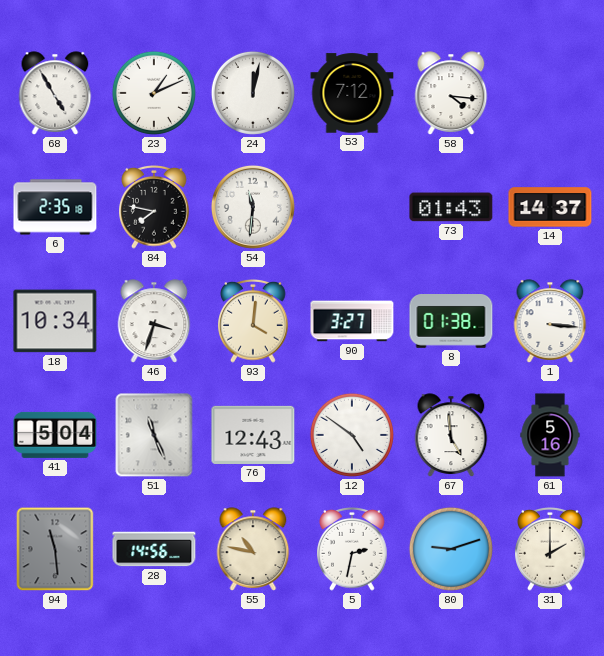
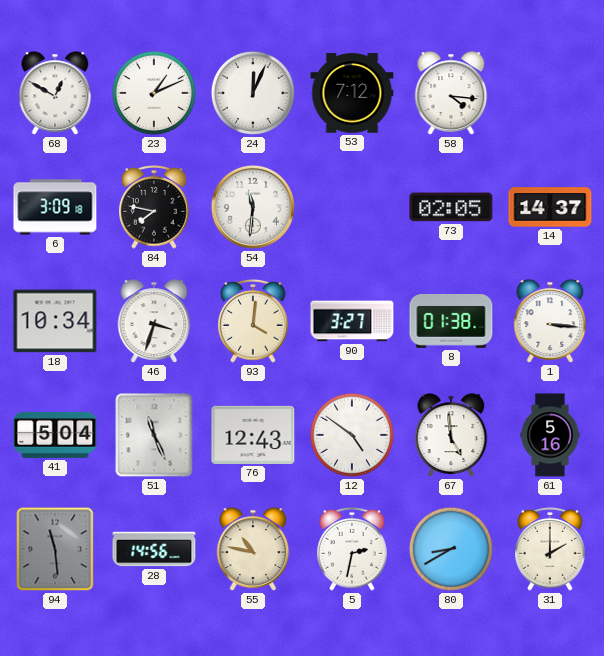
68: 4:55 -> 12:50
24: 12:02 -> 12:04
6: 2:35 -> 3:09
73: 01:43 -> 02:05
80: 9:12 -> 8:40
